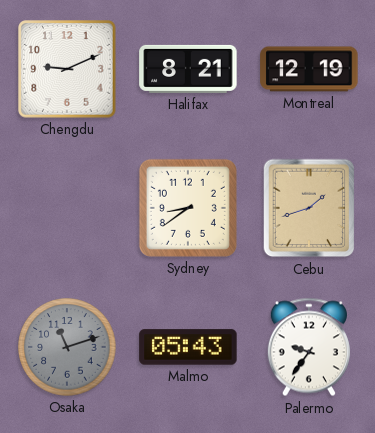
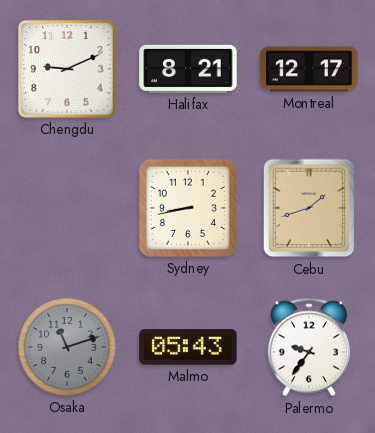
Montreal: 12:19 -> 12:17
Sydney: 8:39 -> 8:43
